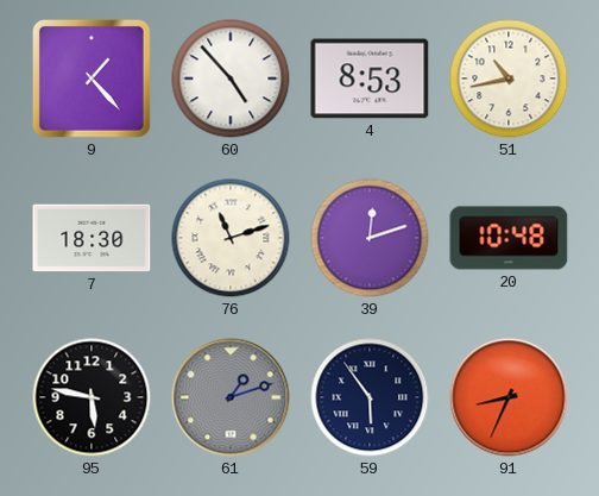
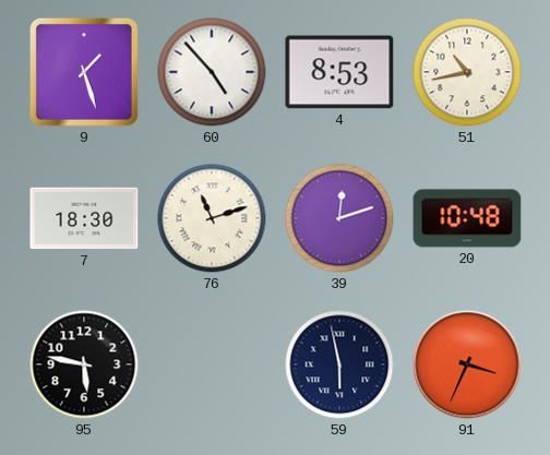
9: 1:23 -> 1:27
61: 1:12 -> none
59: 5:54 -> 5:58
91: 8:34 -> 3:34
